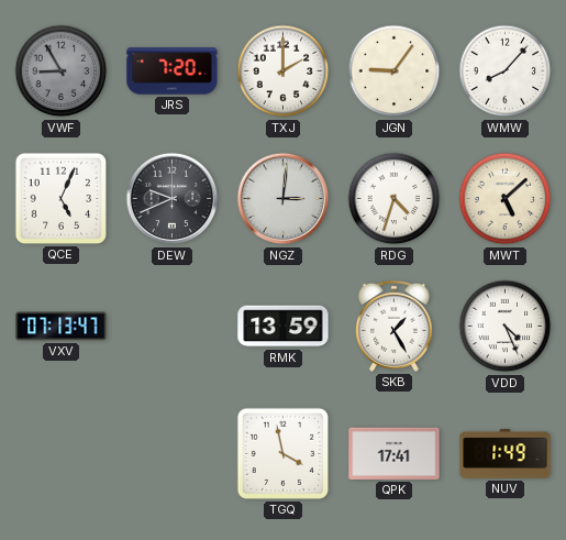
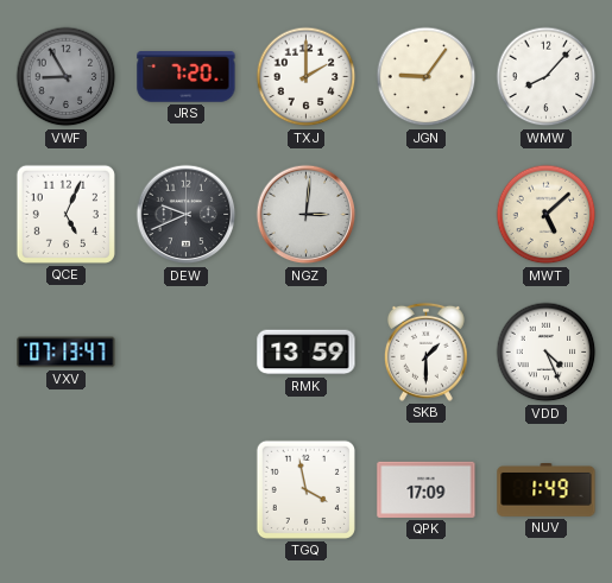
RDG: 4:33 -> none
SKB: 1:25 -> 1:30
QPK: 17:41 -> 17:09
